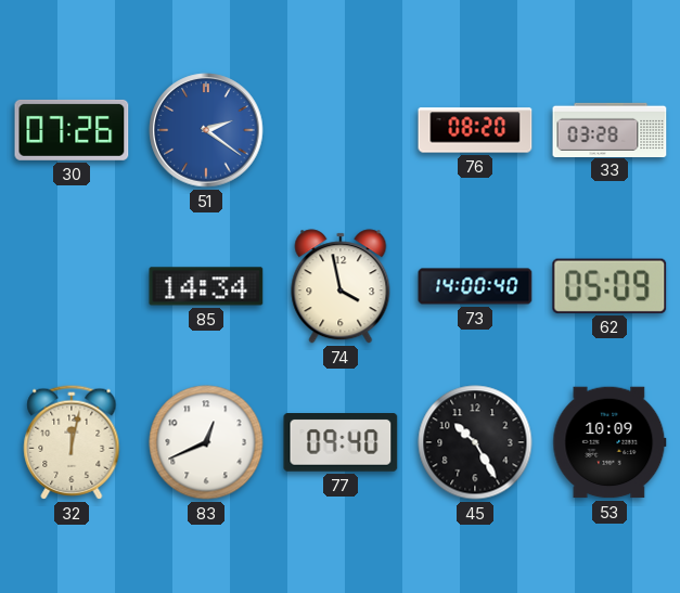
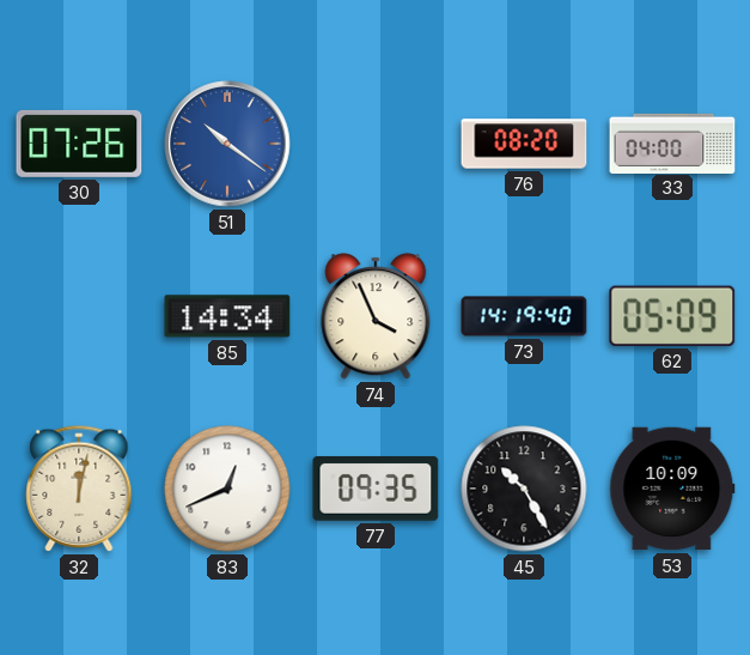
51: 2:21 -> 10:21
33: 03:28 -> 04:00
74: 3:58 -> 3:56
73: 14:00 -> 14:19
77: 09:40 -> 09:35
